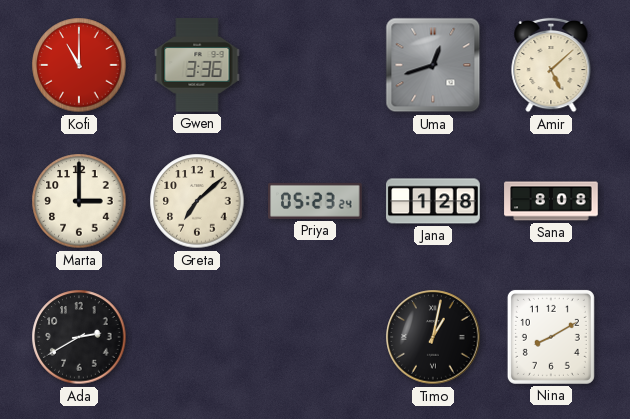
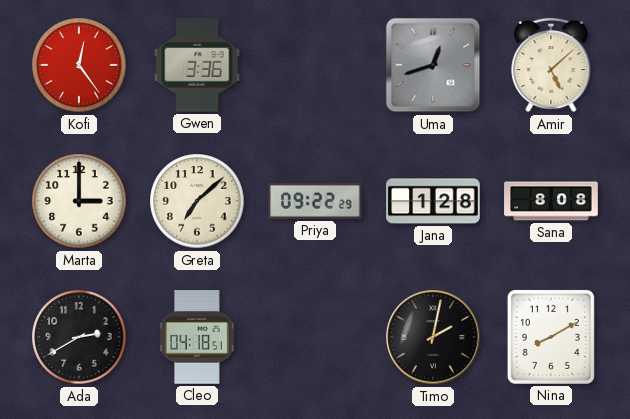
Kofi: 11:00 -> 12:24
Priya: 05:23 -> 09:22
Cleo: none -> 04:18
Timo: 1:02 -> 2:02
